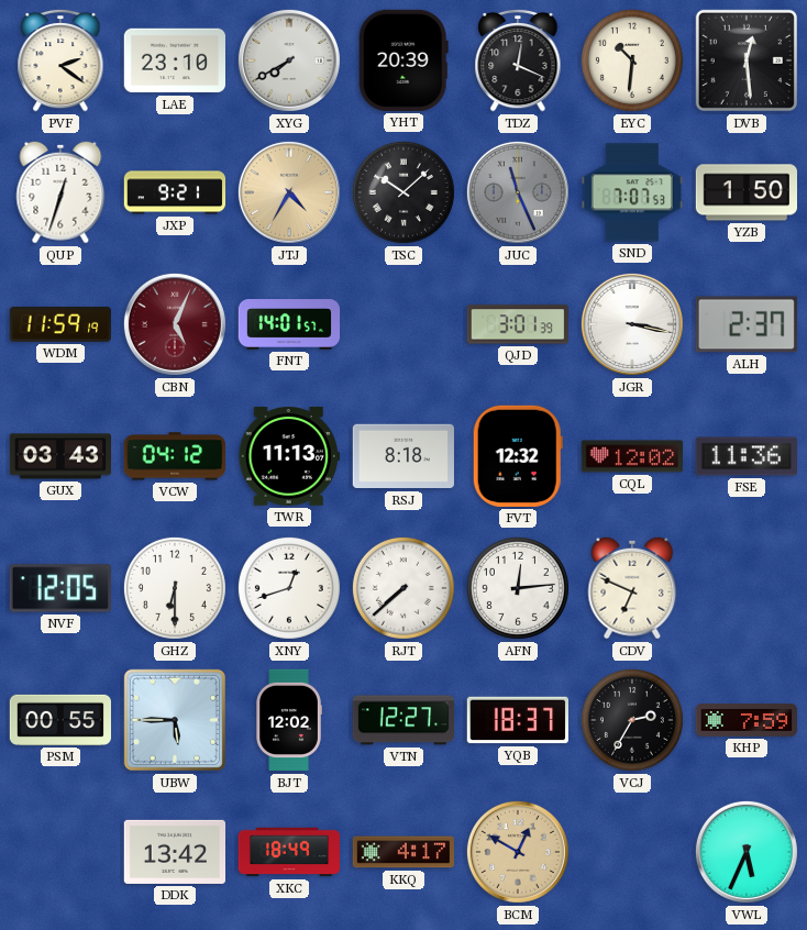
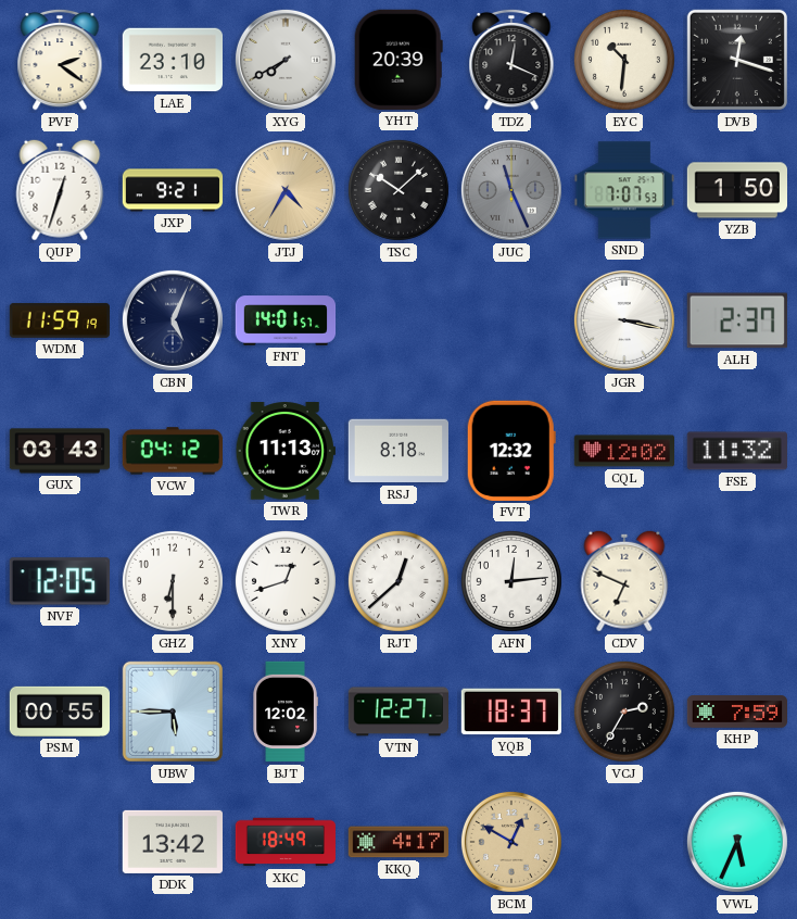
DVB: 12:29 -> 12:18
CBN dial: burgundy -> navy
QJD: 3:01 -> none
FSE: 11:36 -> 11:32
RJT: 7:38 -> 12:38
